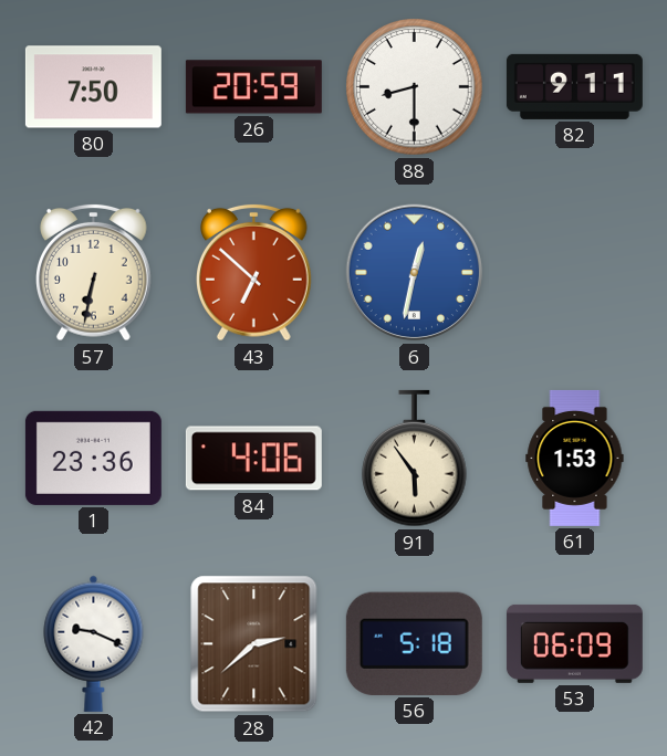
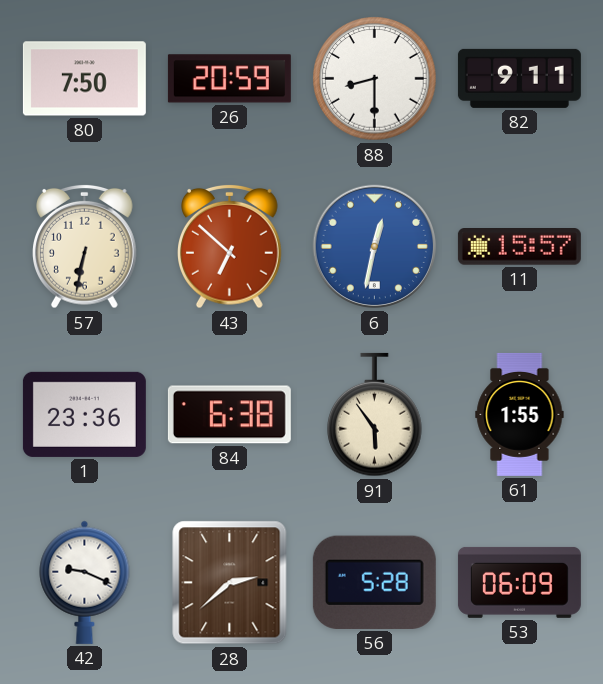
11: none -> 15:57
84: 4:06 -> 6:38
61: 1:53 -> 1:55
56: 5:18 -> 5:28
